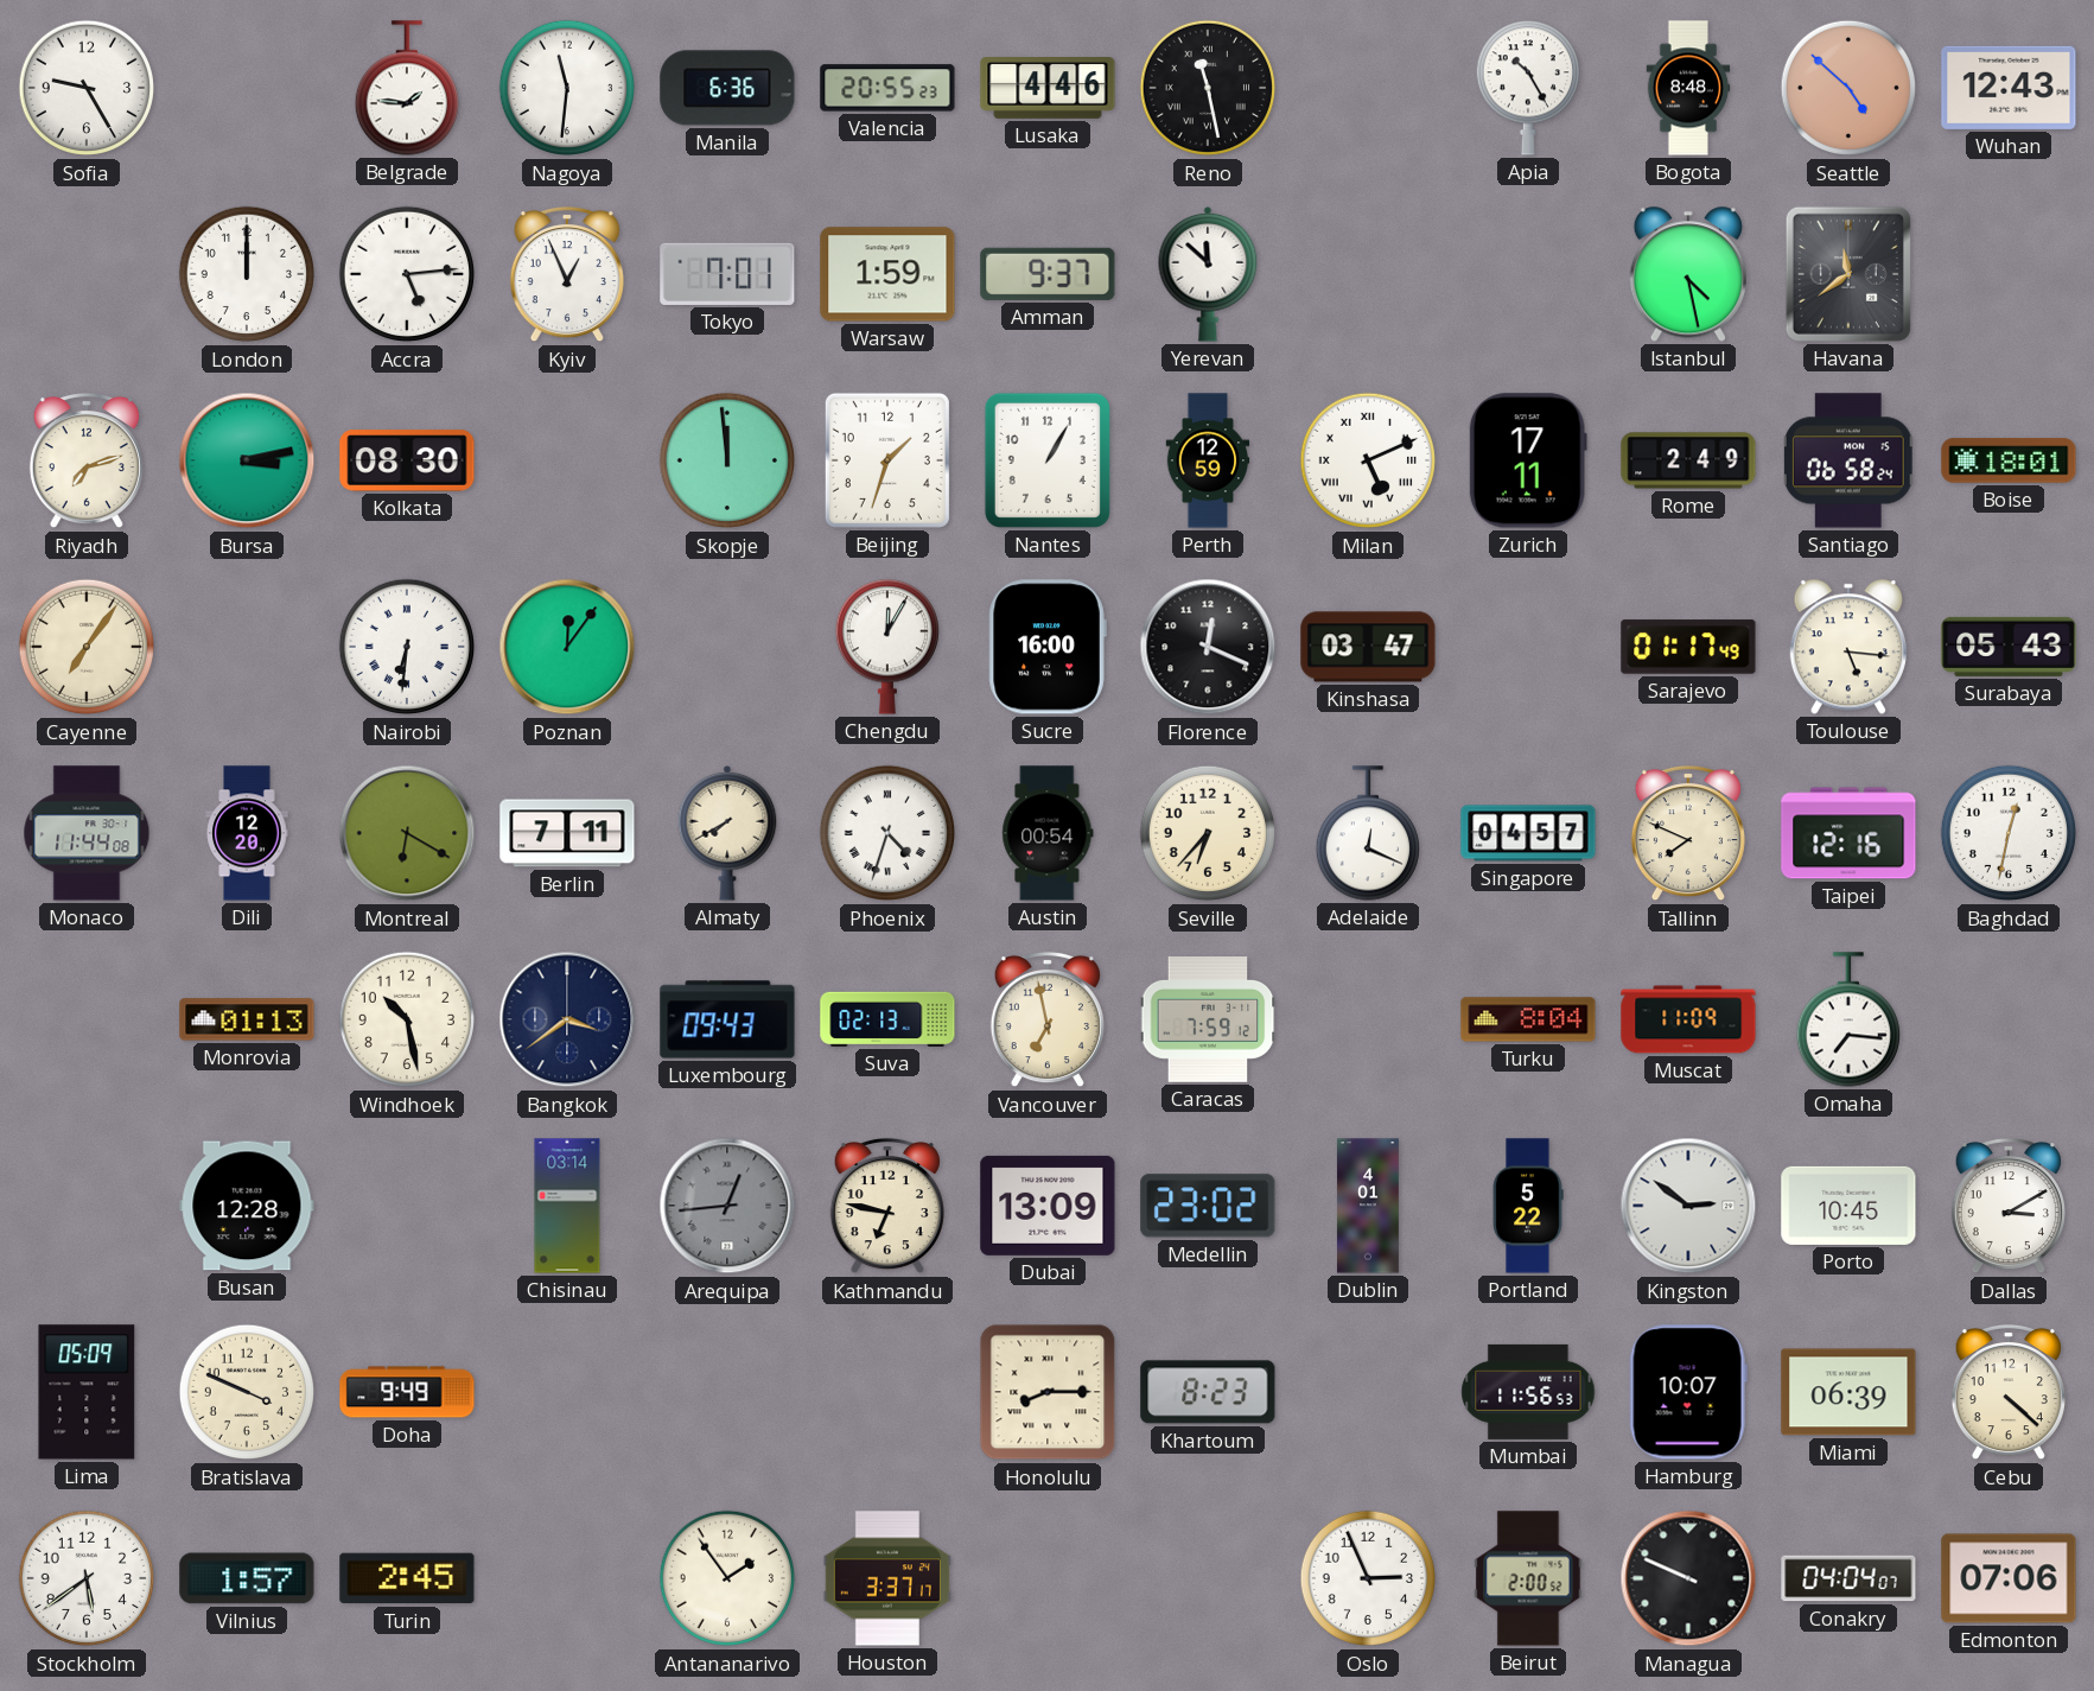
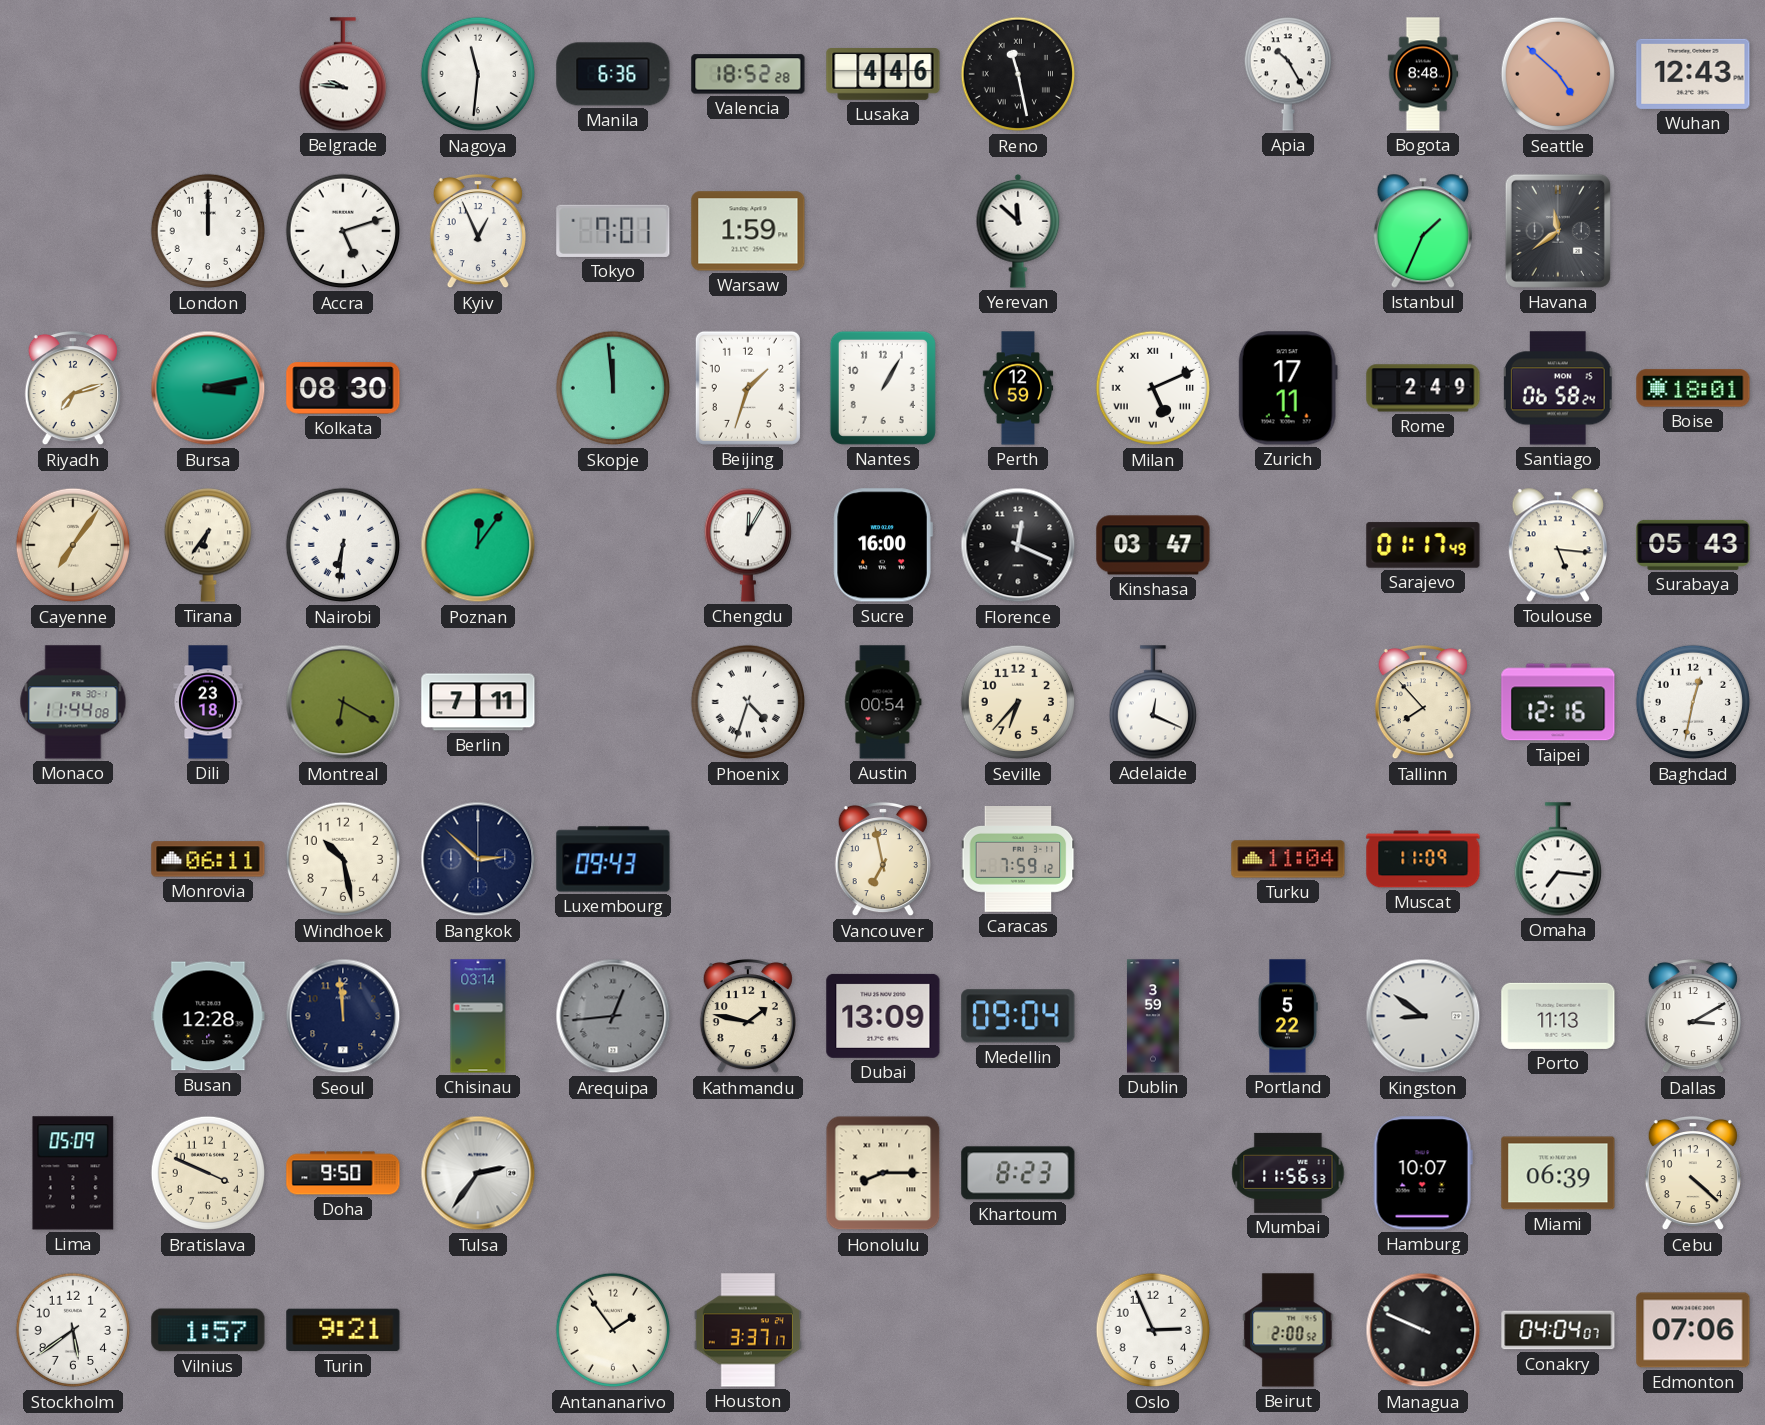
Sofia: 9:25 -> none
Belgrade: 1:46 -> 9:46
Valencia: 20:55 -> 18:52
Accra: 5:14 -> 5:12
Amman: 9:37 -> none
Istanbul: 4:28 -> 1:34
Tirana: none -> 6:36
Dili: 12:20 -> 23:18
Almaty: 7:40 -> none
Singapore: 04:57 -> none
Tallinn: 7:49 -> 7:53
Monrovia: 01:13 -> 06:11
Bangkok: 3:39 -> 2:52
Suva: 02:13 -> none
Turku: 8:04 -> 11:04
Seoul: none -> 11:59
Kathmandu: 6:47 -> 1:47
Medellin: 23:02 -> 09:04
Dublin: 4:01 -> 3:59
Kingston: 2:51 -> 8:51
Porto: 10:45 -> 11:13
Doha: 9:49 -> 9:50
Tulsa: none -> 2:36
Turin: 2:45 -> 9:21
